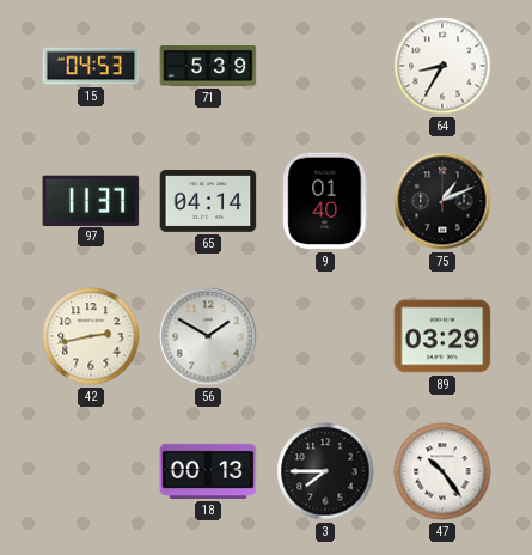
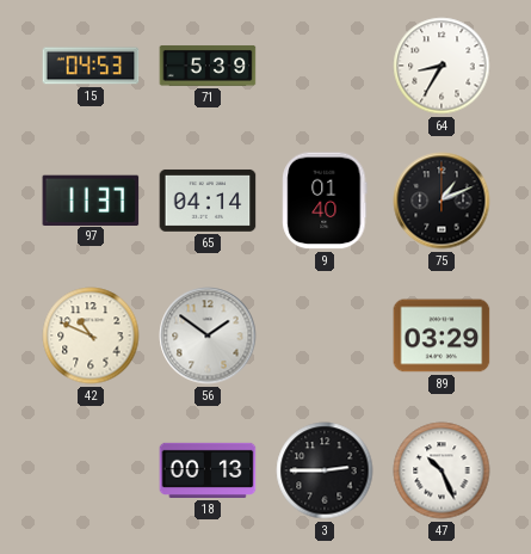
42: 2:43 -> 10:49
56: 1:50 -> 1:51
3: 7:45 -> 2:45
47: 10:24 -> 10:26
